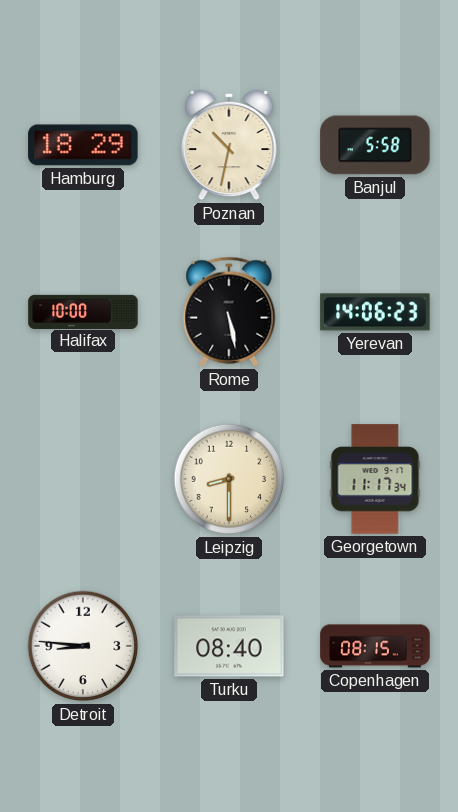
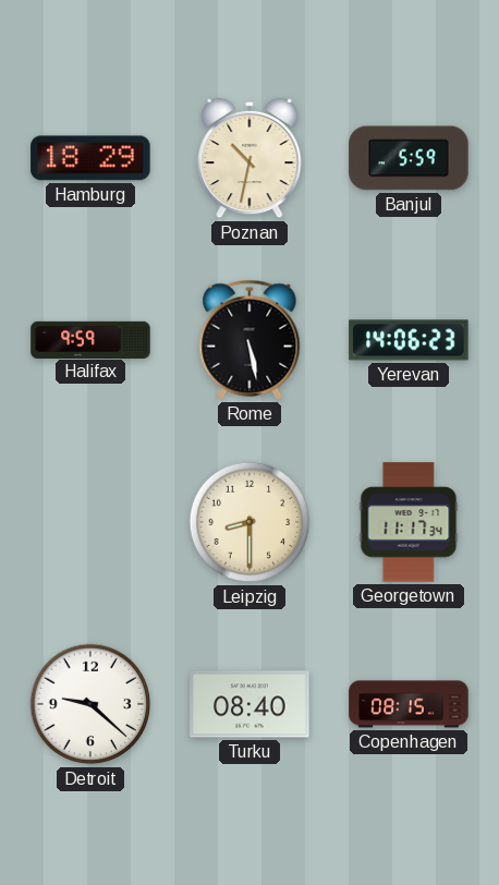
Banjul: 5:58 -> 5:59
Halifax: 10:00 -> 9:59
Detroit: 8:46 -> 9:22
